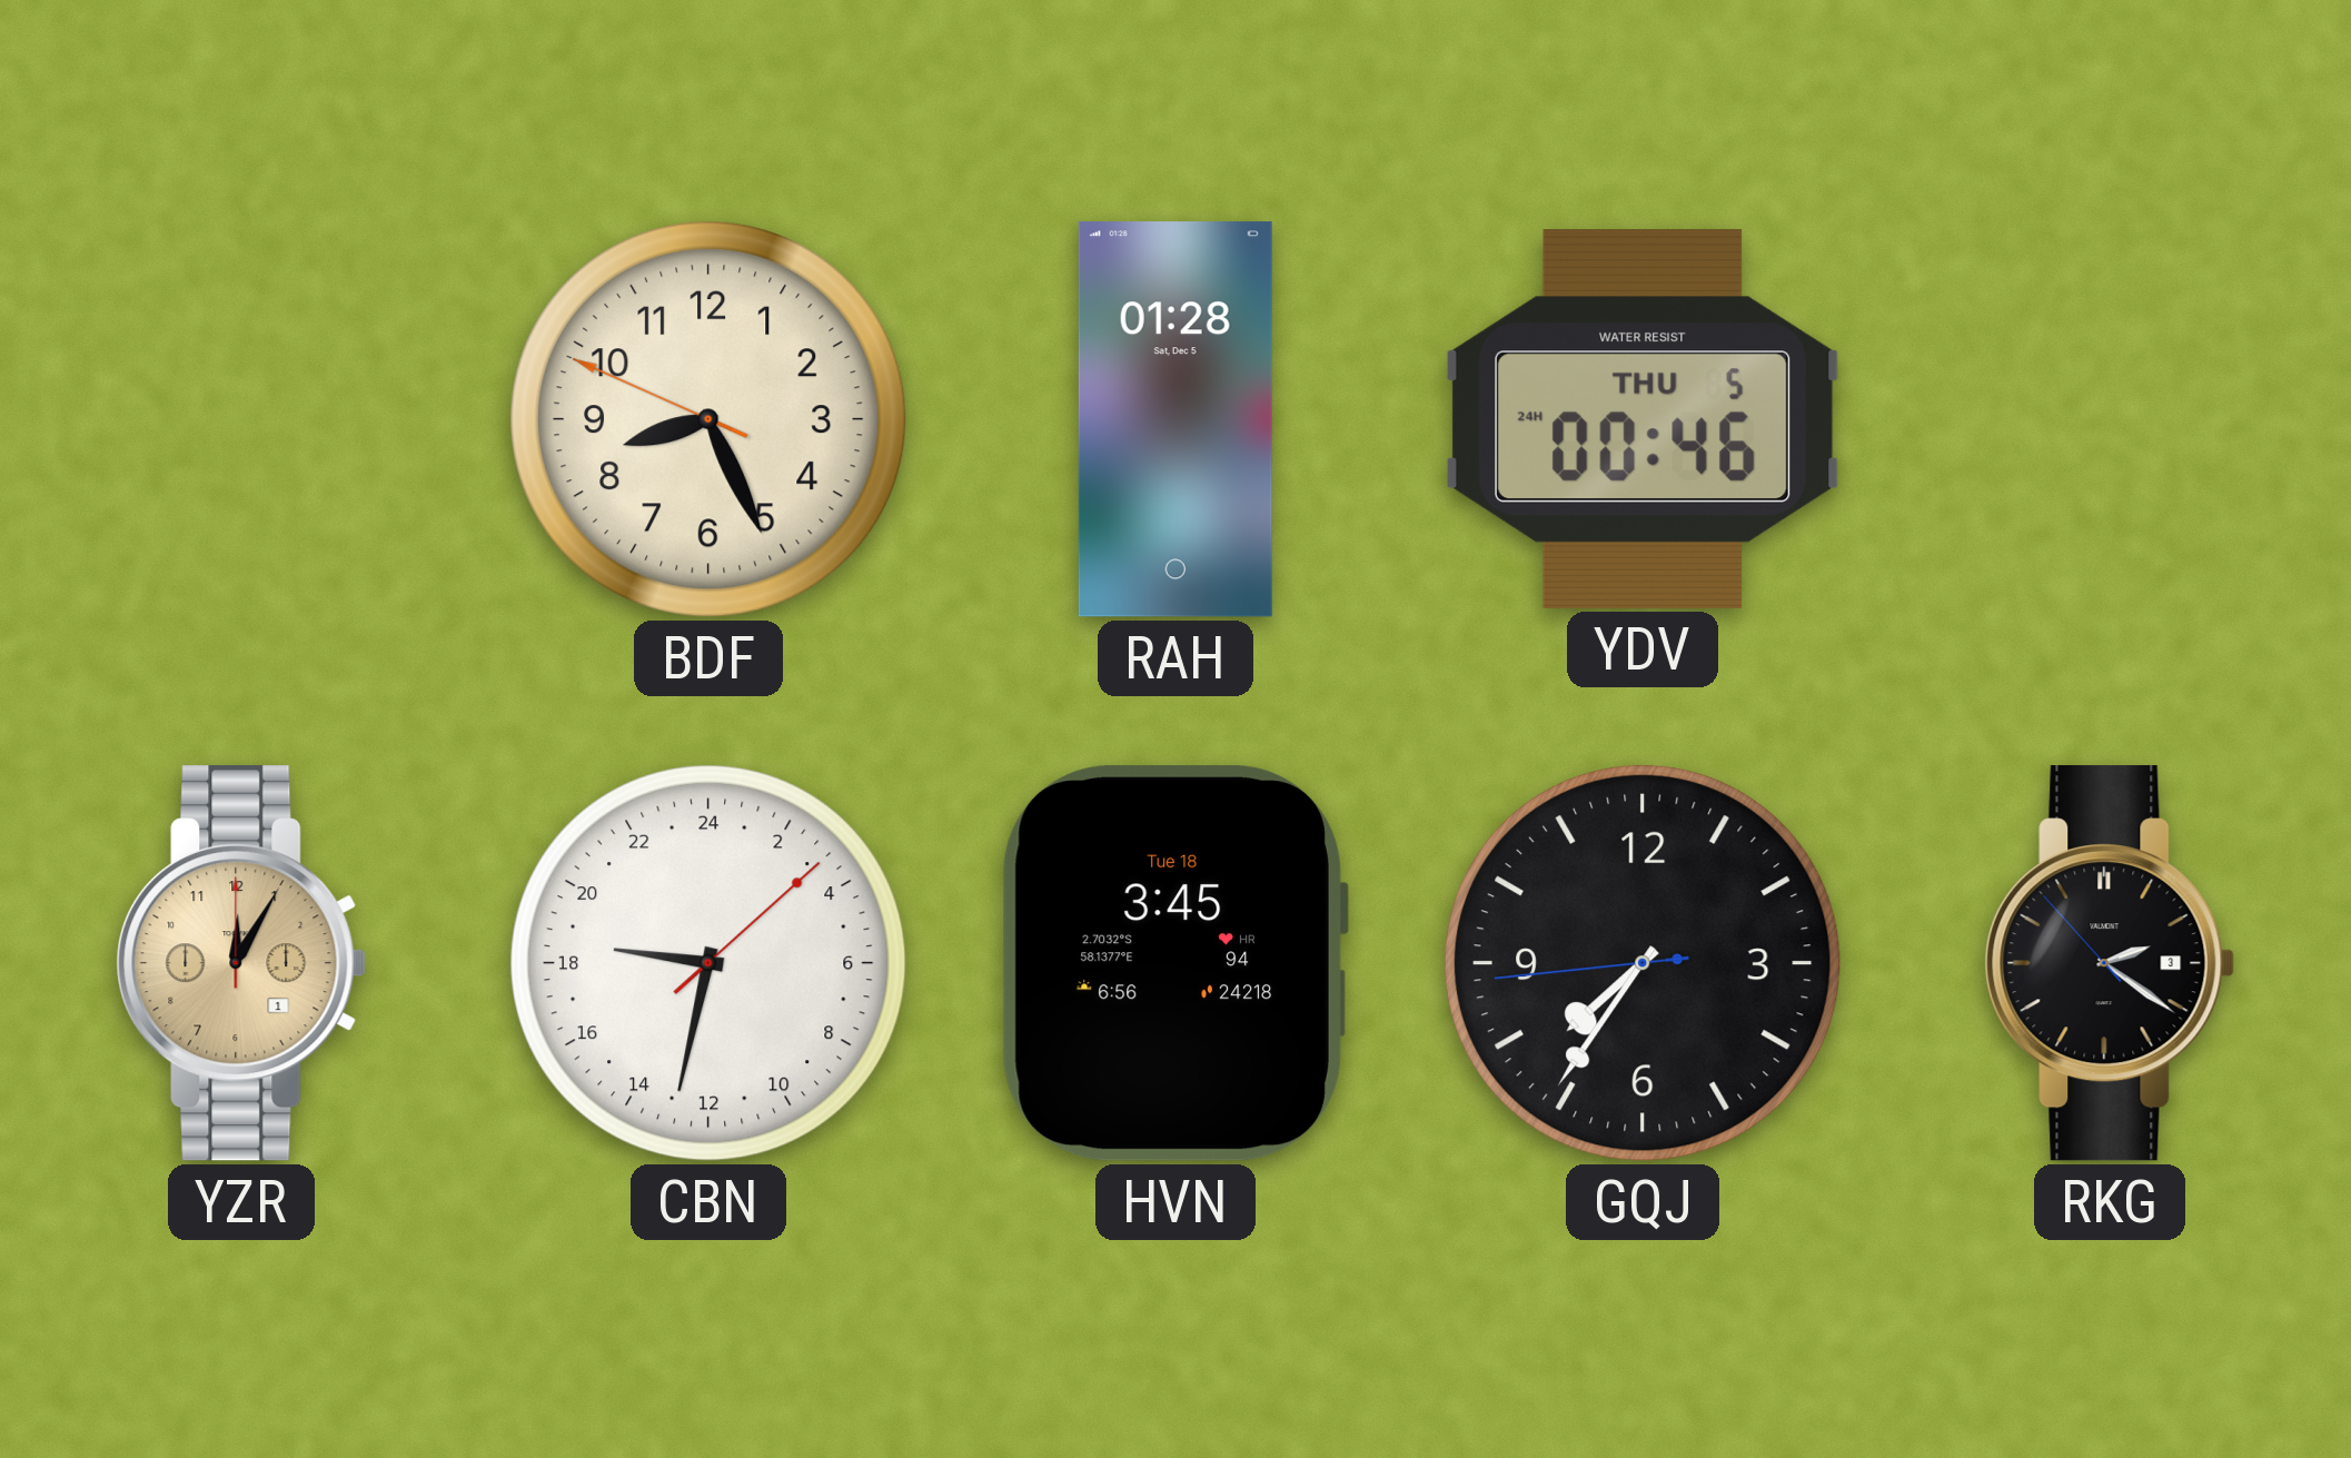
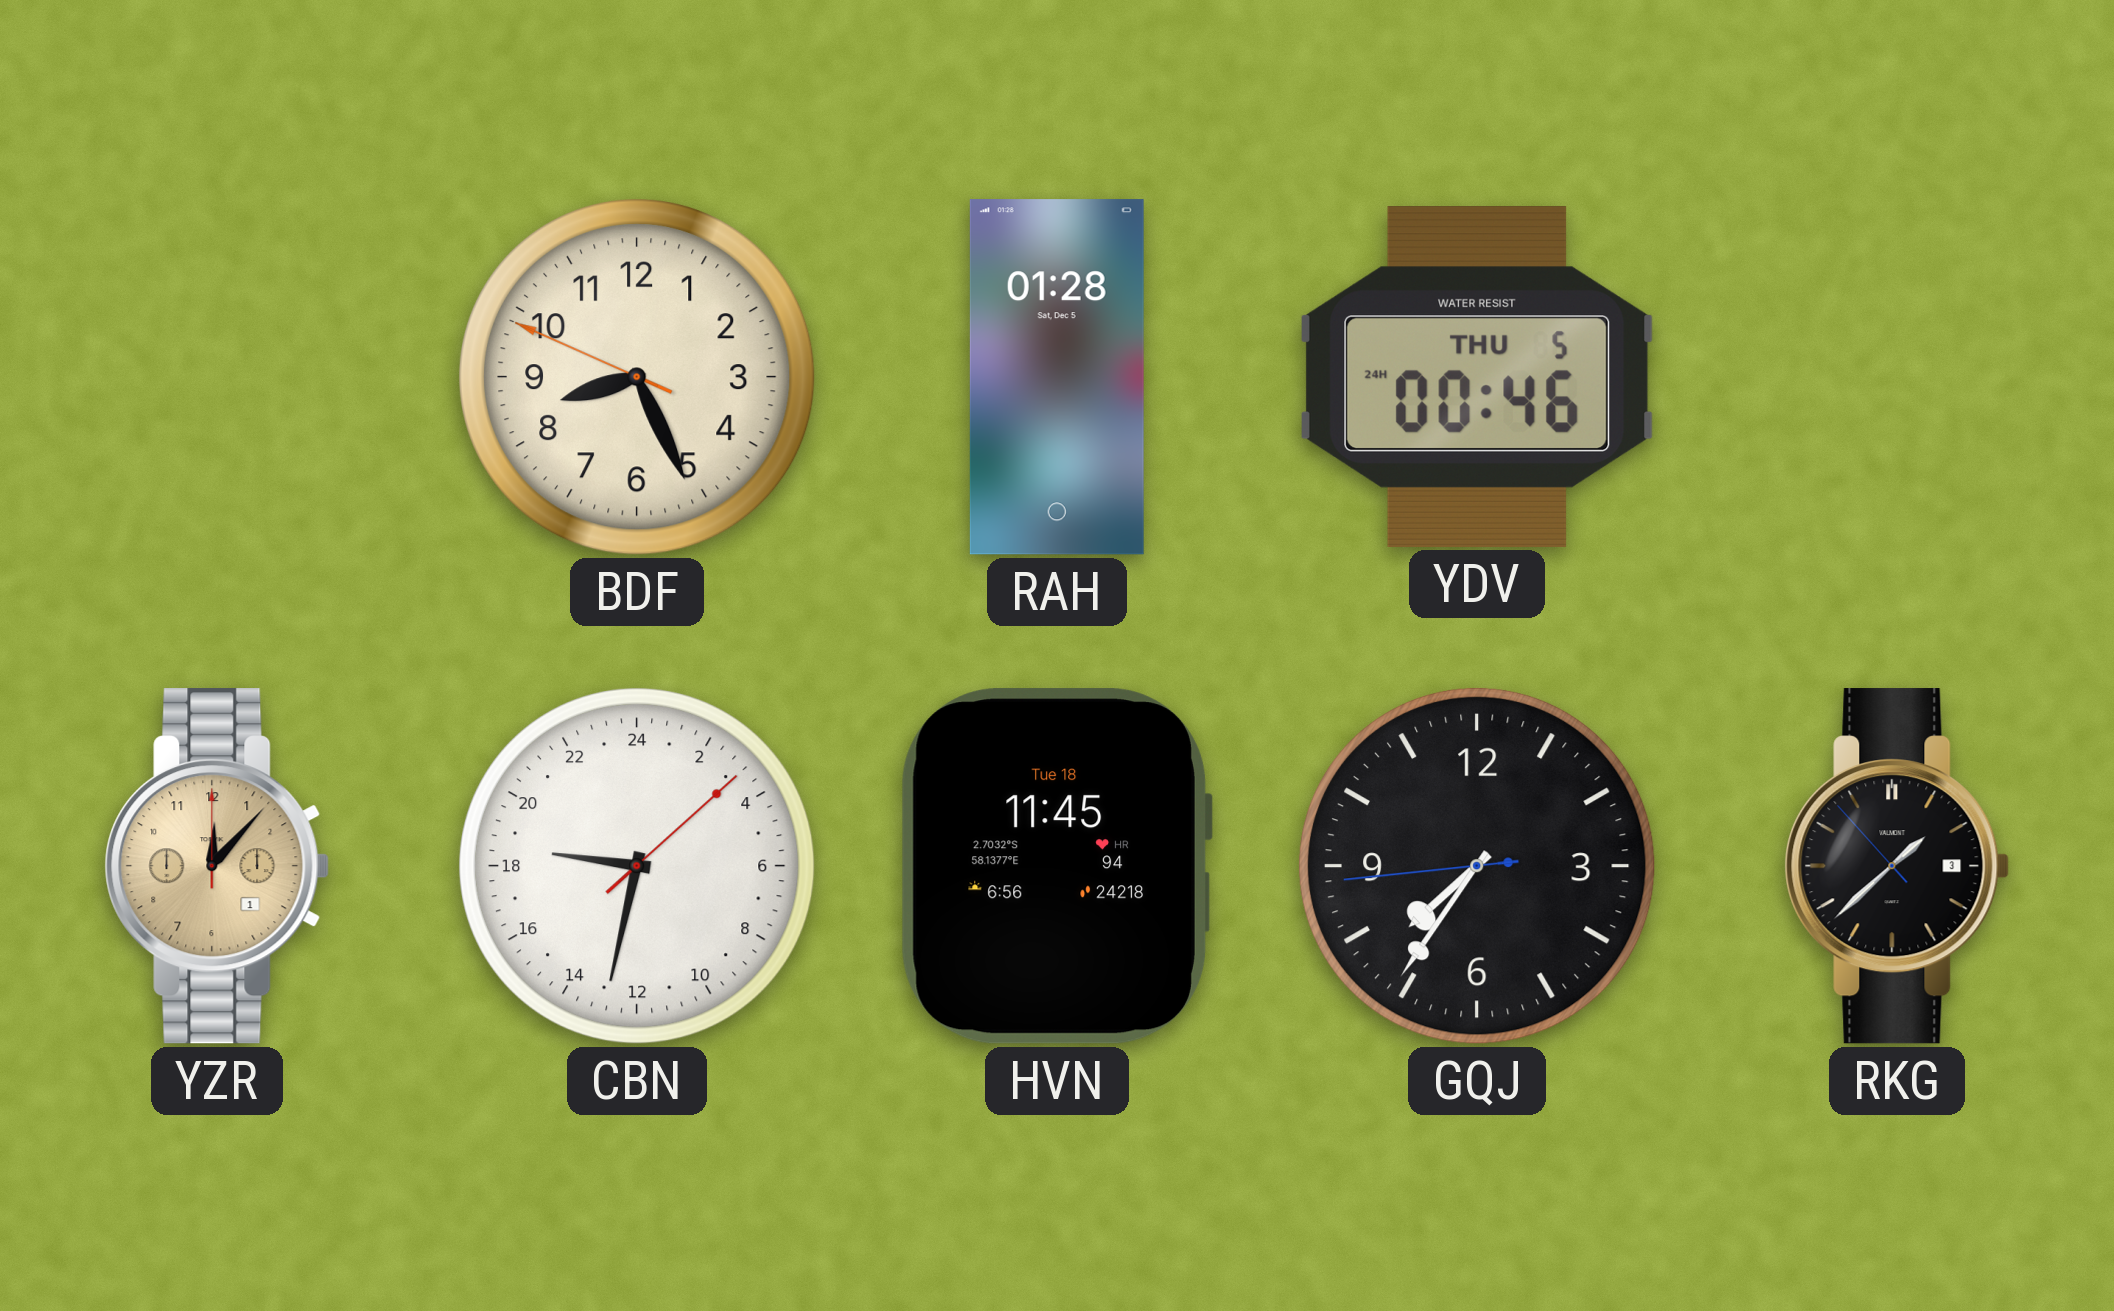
YZR: 12:05 -> 12:07
HVN: 3:45 -> 11:45
RKG: 2:20 -> 1:37
